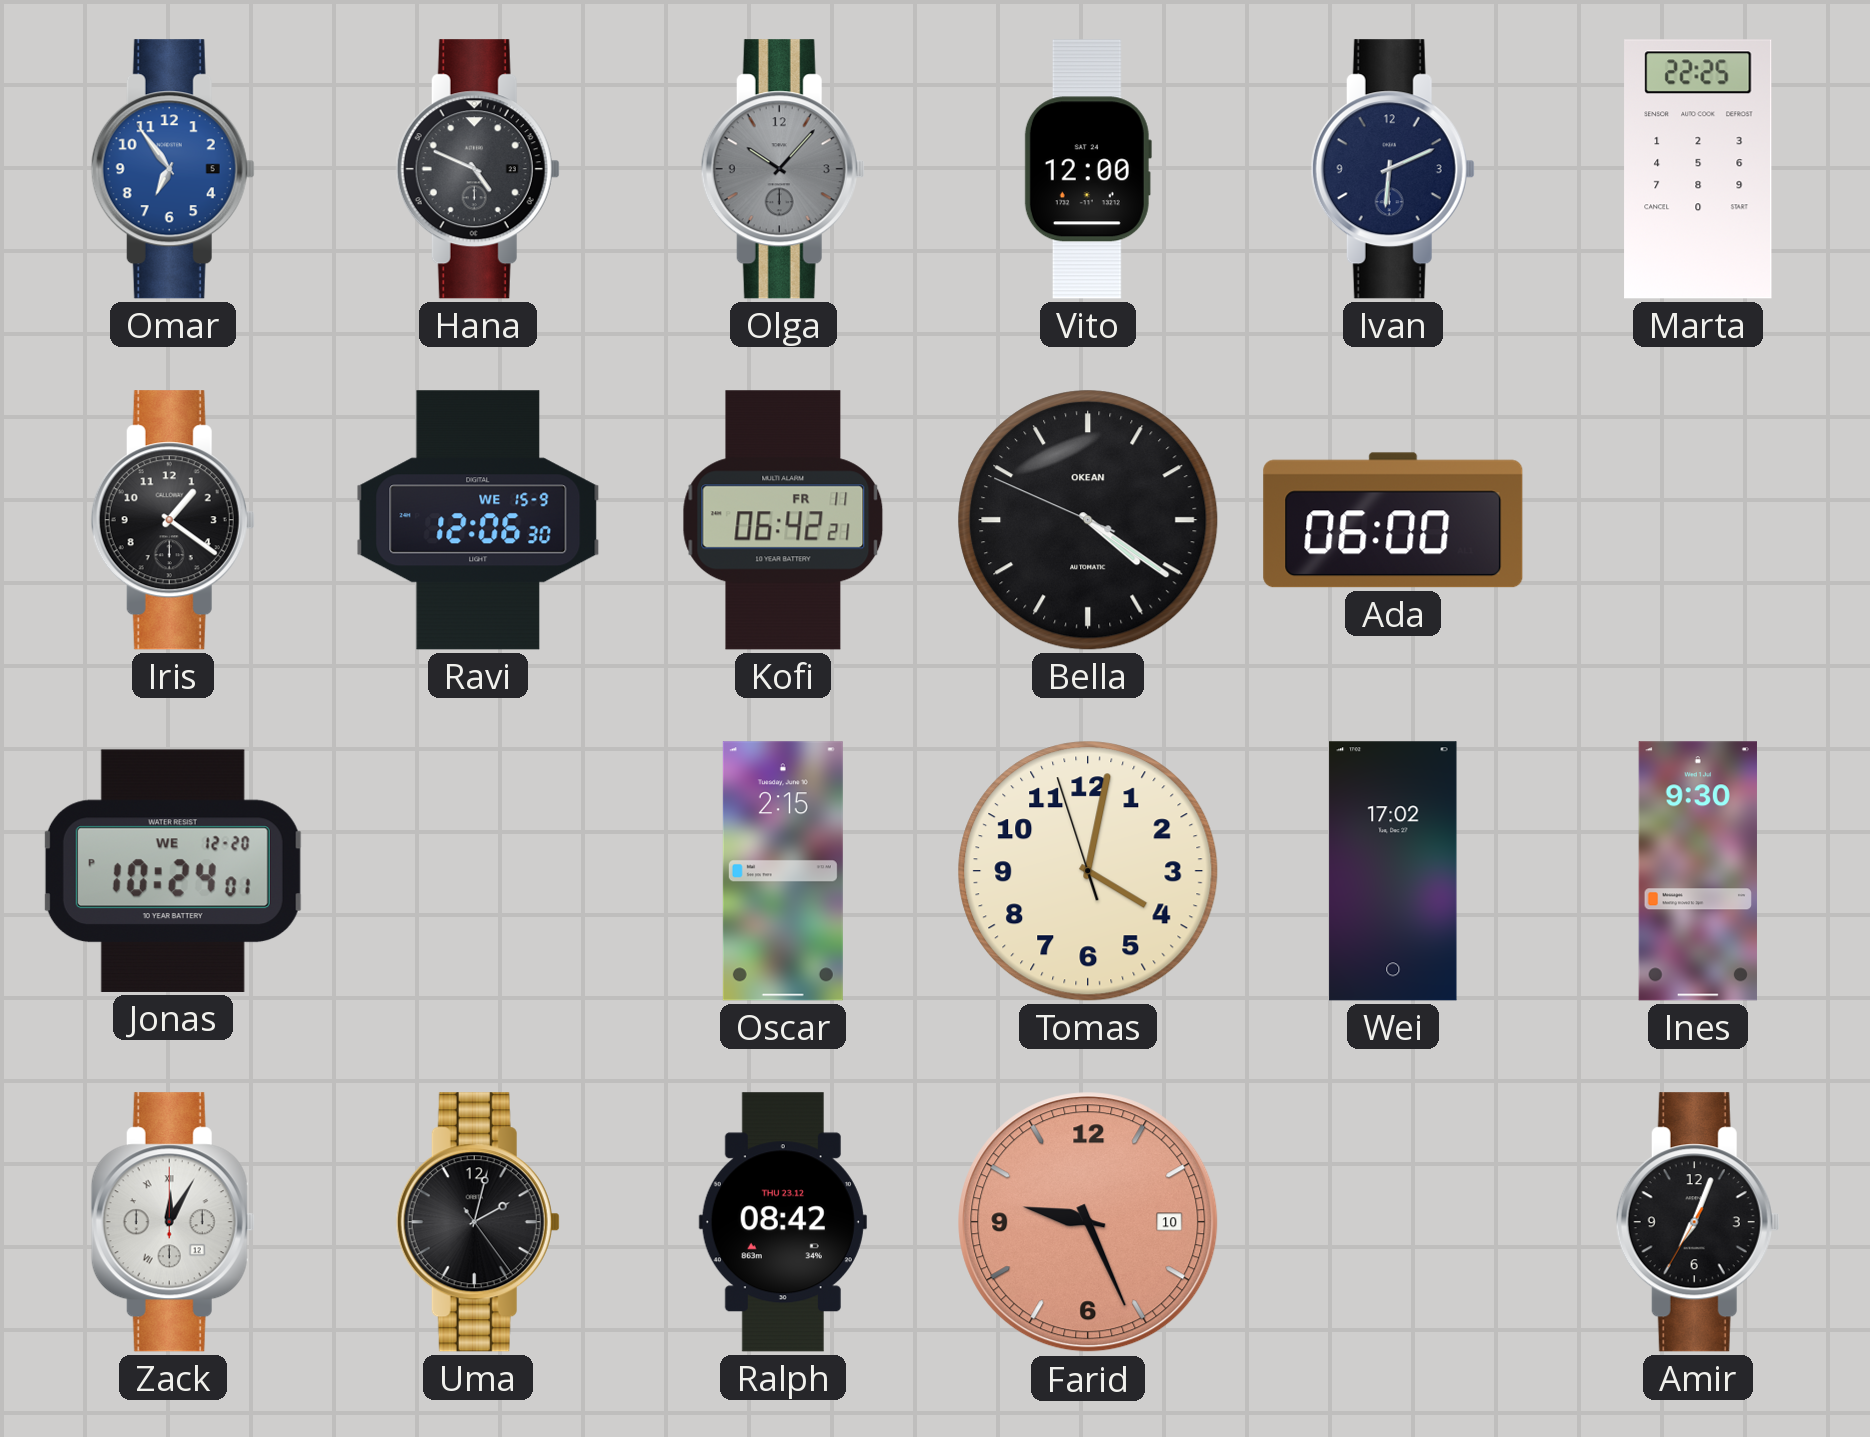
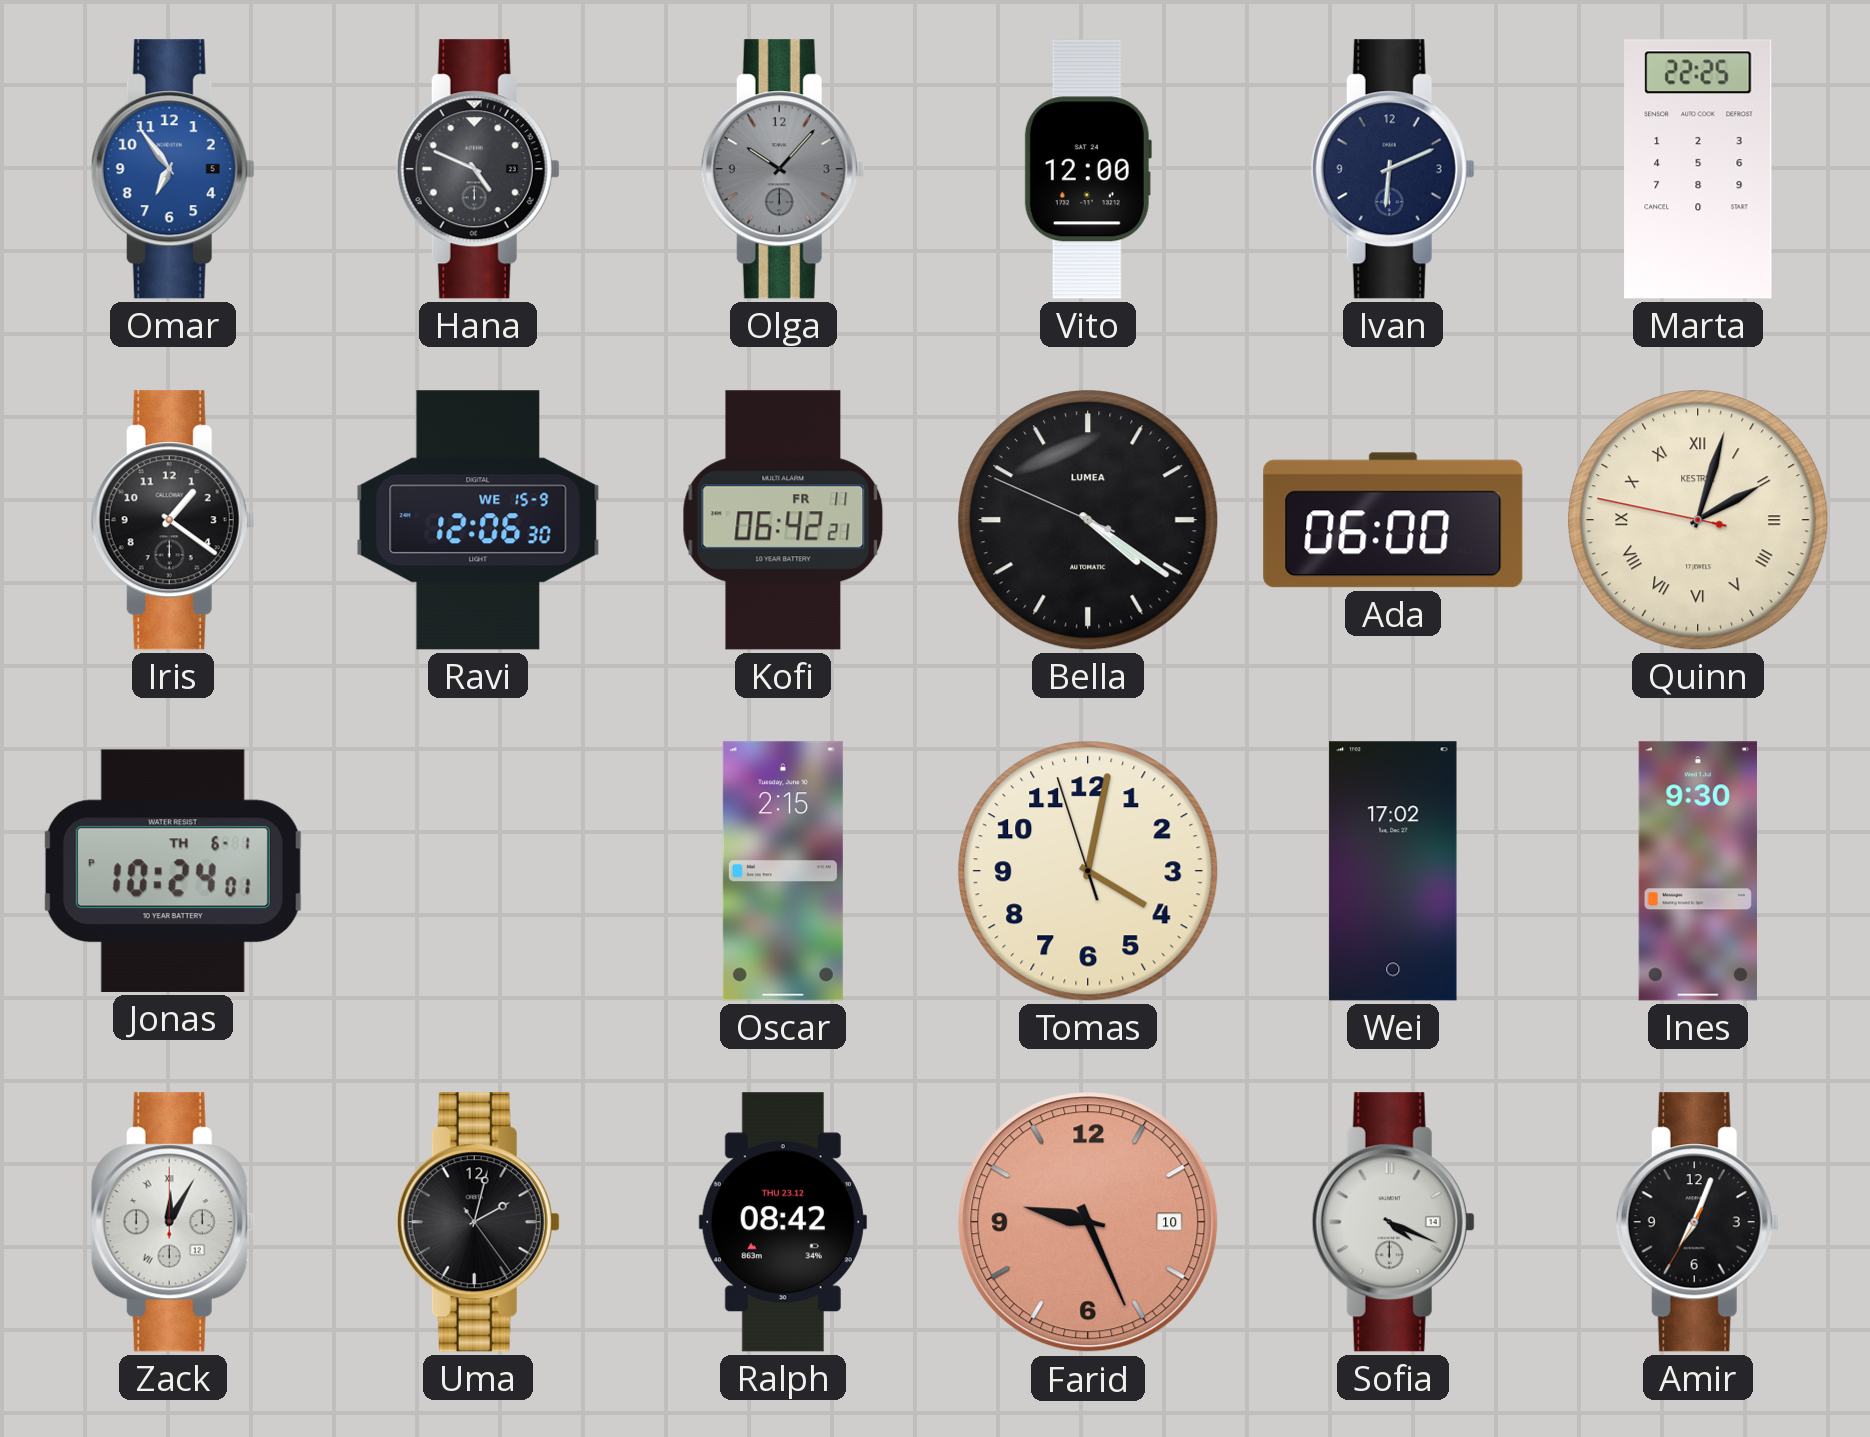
Bella brand: OKEAN -> LUMEA
Quinn: none -> 2:02
Jonas date: WE 12-20 -> TH 6-1
Sofia: none -> 4:19
